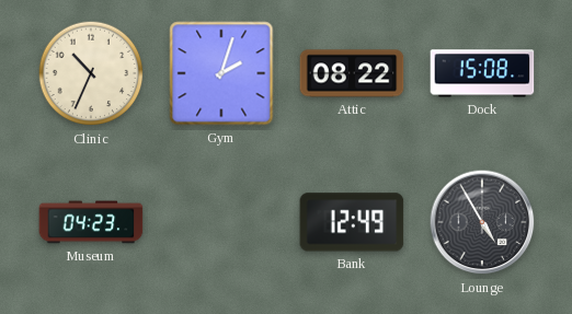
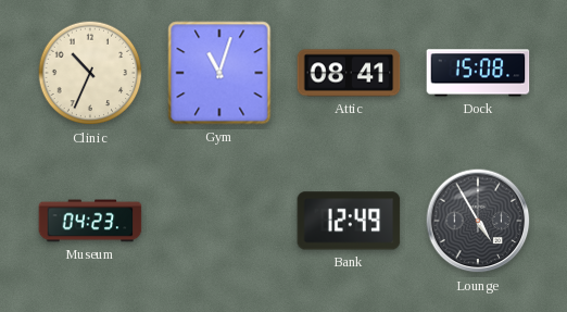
Gym: 2:03 -> 11:03
Attic: 08:22 -> 08:41
